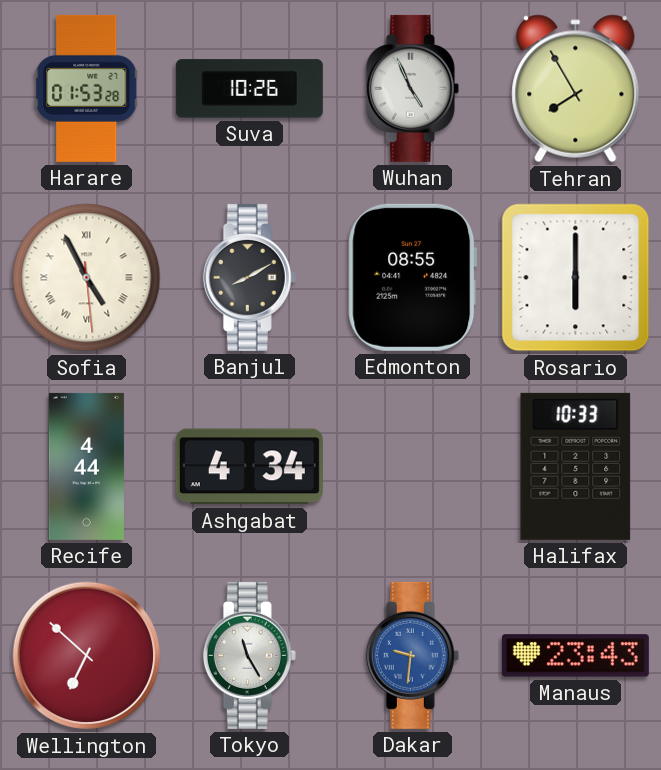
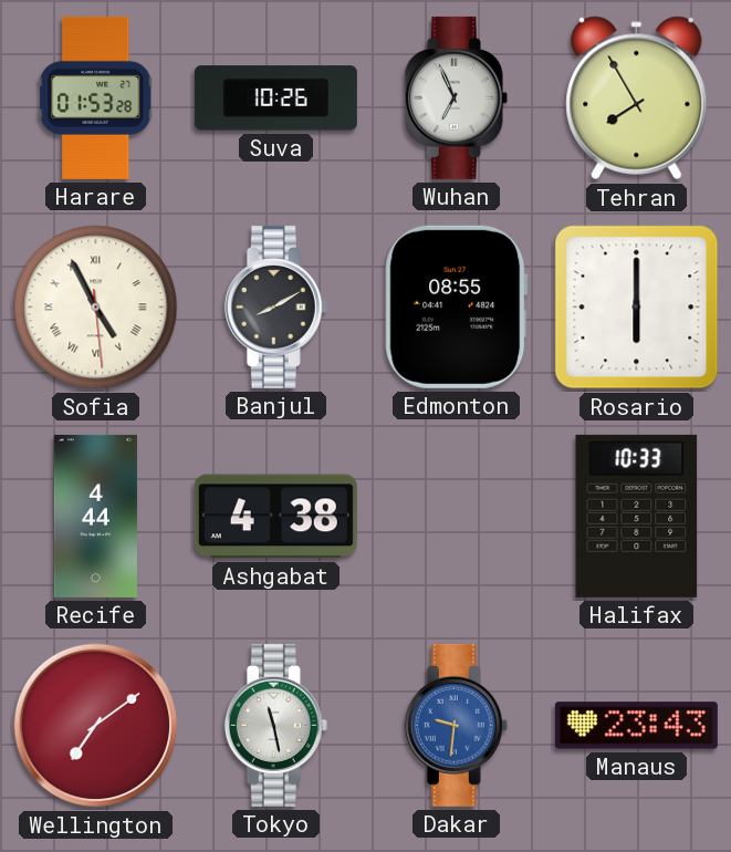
Wuhan: 4:56 -> 6:56
Ashgabat: 4:34 -> 4:38
Wellington: 6:52 -> 7:09
Tokyo: 11:25 -> 11:28
